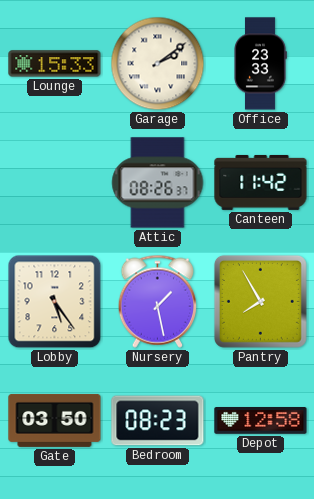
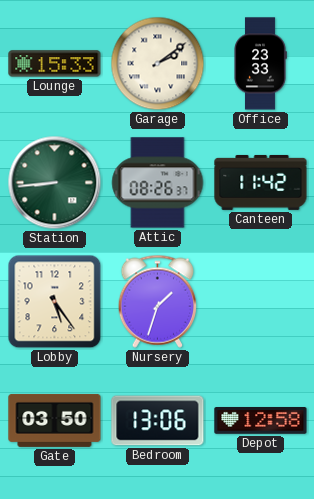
Station: none -> 8:44
Nursery: 1:28 -> 1:33
Pantry: 7:55 -> none
Bedroom: 08:23 -> 13:06
